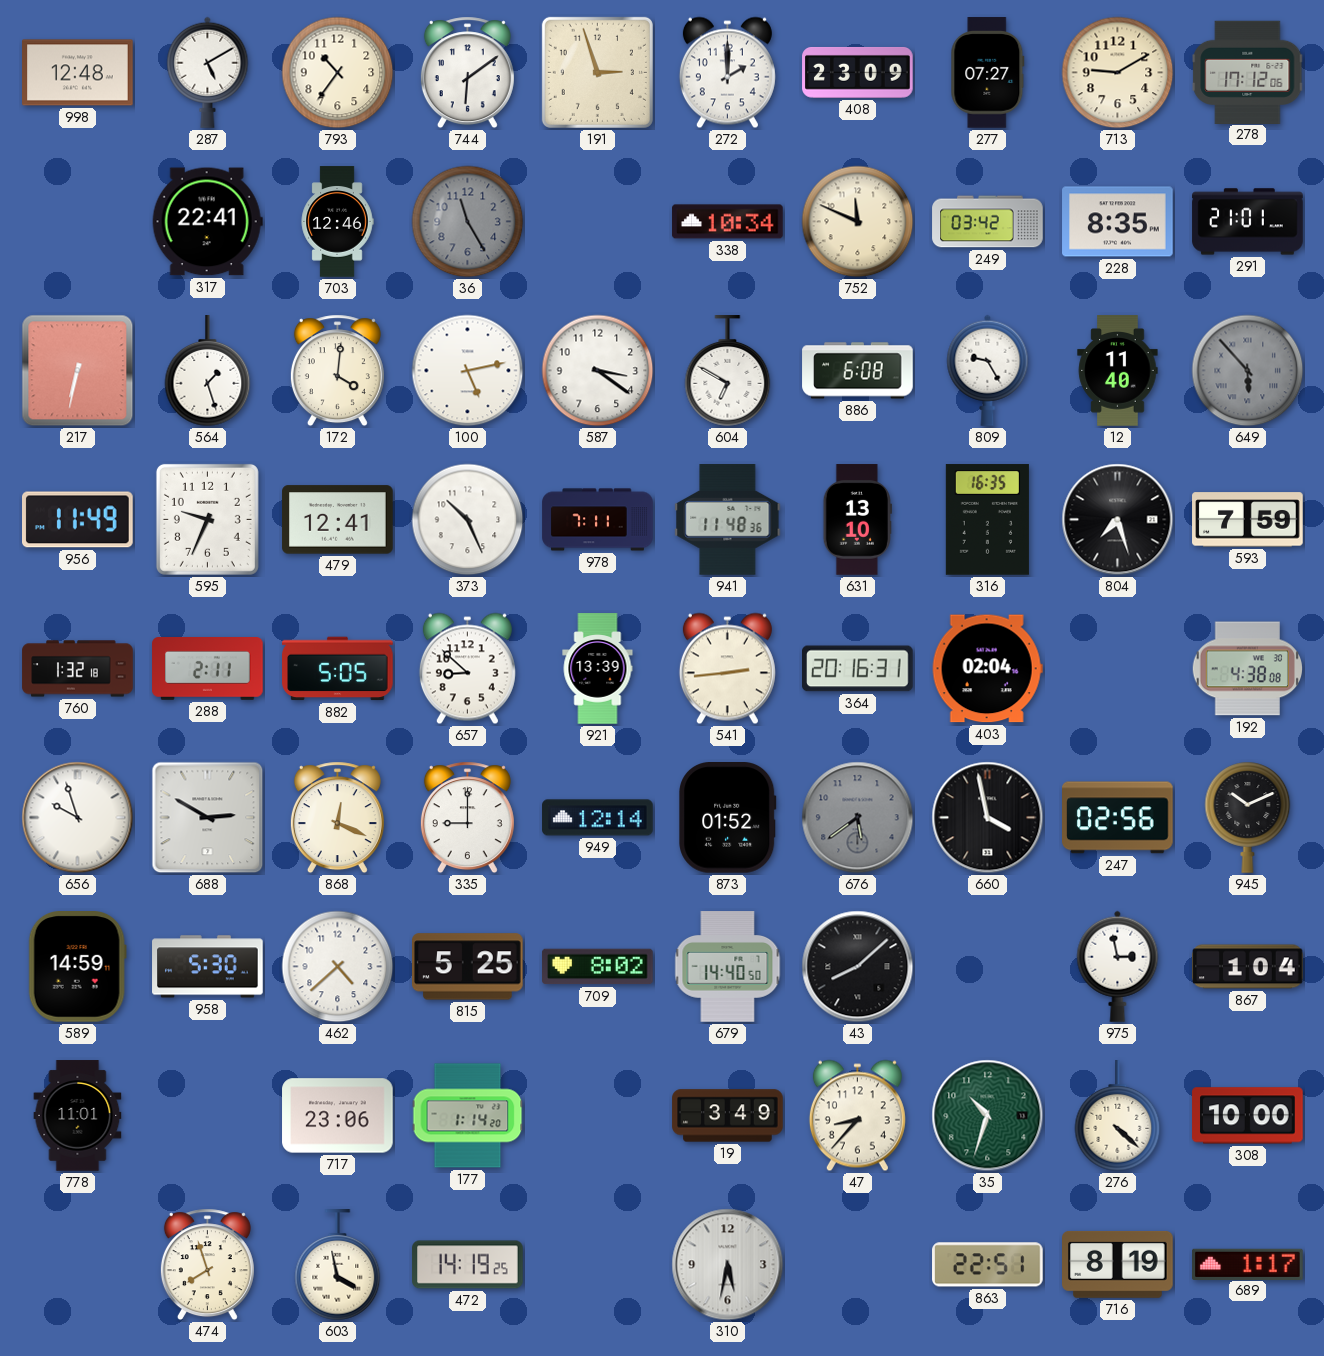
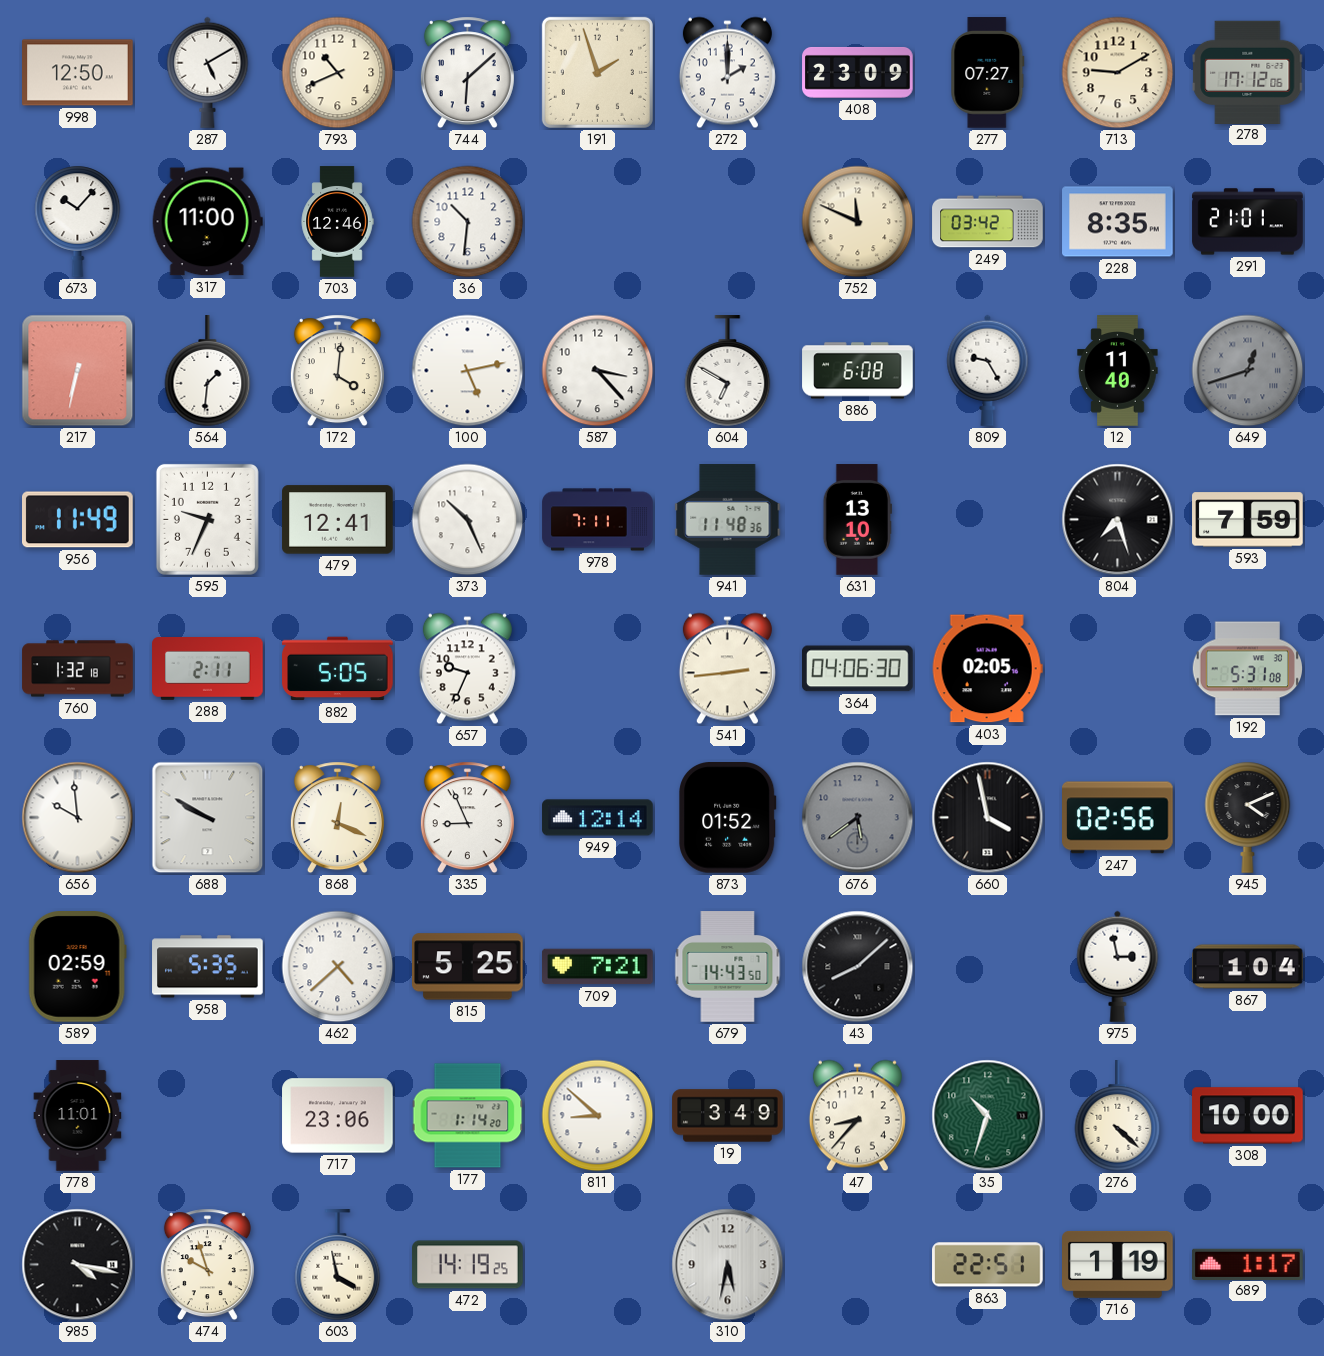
998: 12:48 -> 12:50
793: 10:36 -> 10:41
744: 6:09 -> 6:08
191: 2:57 -> 1:57
673: none -> 10:07
317: 22:41 -> 11:00
36: 11:25 -> 10:31
36 dial: grey -> white
338: 10:34 -> none
564: 1:27 -> 1:31
587: 3:21 -> 3:23
649: 5:53 -> 12:42
316: 16:35 -> none
657: 8:52 -> 9:34
921: 13:39 -> none
364: 20:16 -> 04:06
403: 02:04 -> 02:05
192: 4:38 -> 5:31
656: 9:57 -> 9:59
688: 2:50 -> 9:50
335: 9:00 -> 8:56
945: 10:11 -> 4:11
589: 14:59 -> 02:59
958: 5:30 -> 5:35
709: 8:02 -> 7:21
679: 14:40 -> 14:43
811: none -> 8:52
985: none -> 4:17
474: 7:57 -> 9:57
716: 8:19 -> 1:19
